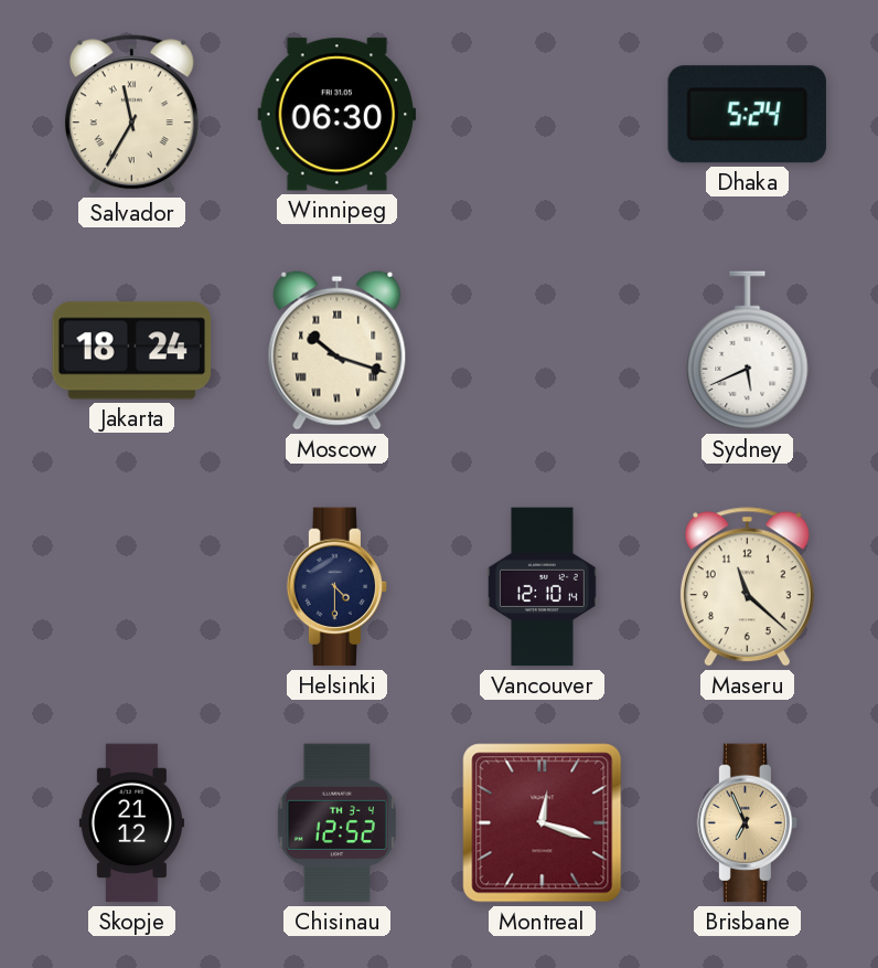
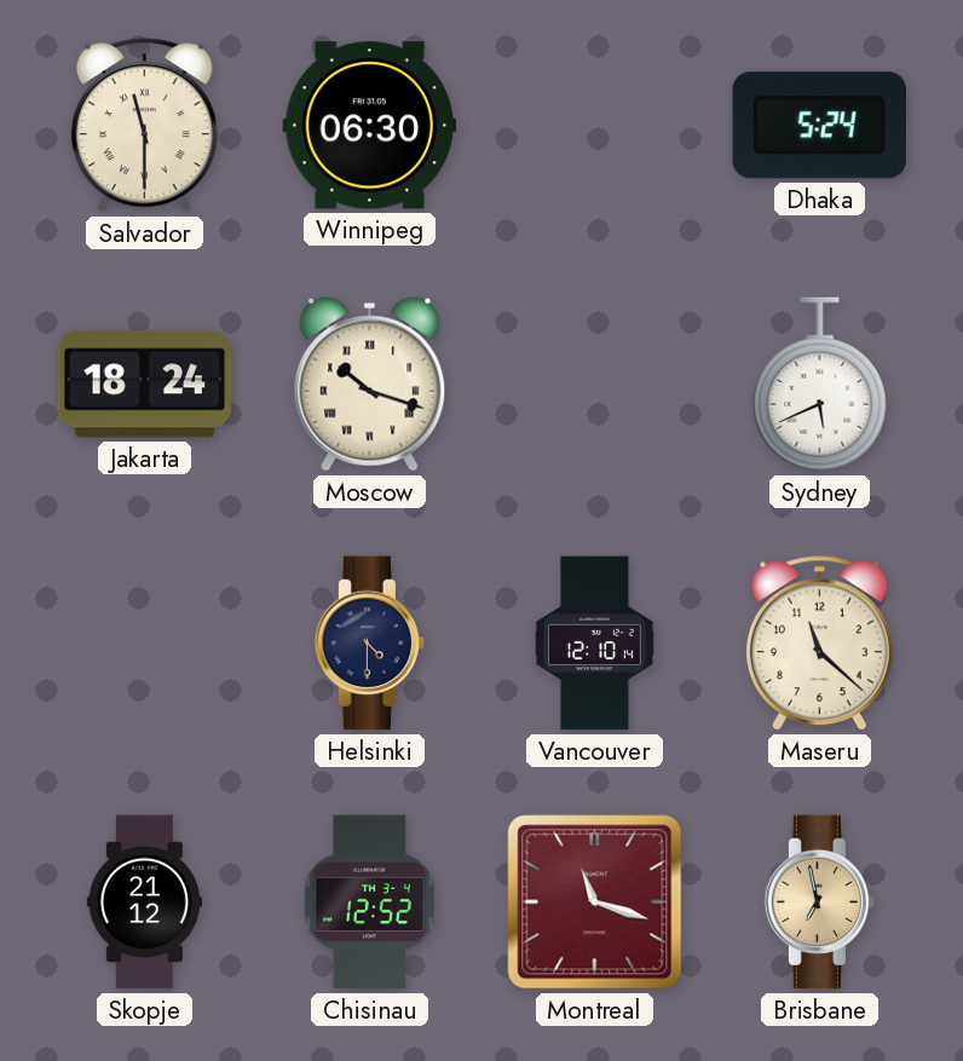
Salvador: 11:35 -> 11:30
Montreal: 12:18 -> 11:18
Brisbane: 6:56 -> 6:58
